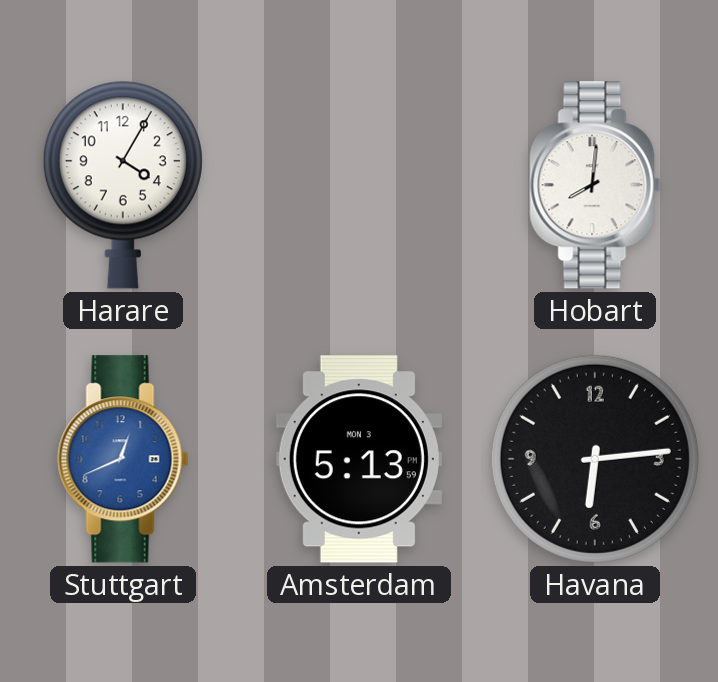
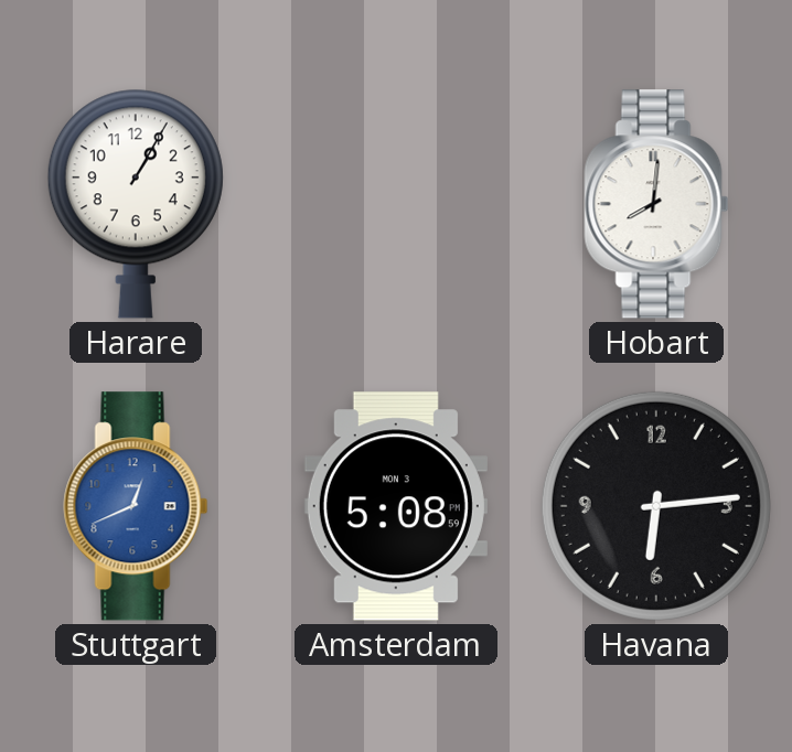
Harare: 4:05 -> 1:05
Amsterdam: 5:13 -> 5:08
